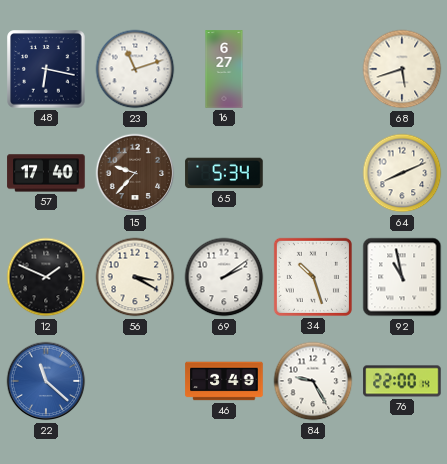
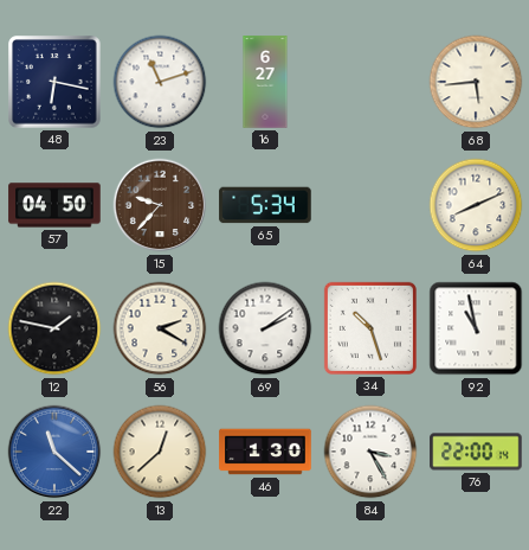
68: 5:42 -> 5:44
57: 17:40 -> 04:50
12: 1:49 -> 1:47
56: 3:20 -> 2:20
13: none -> 12:38
46: 3:49 -> 1:30
84: 9:25 -> 3:25
